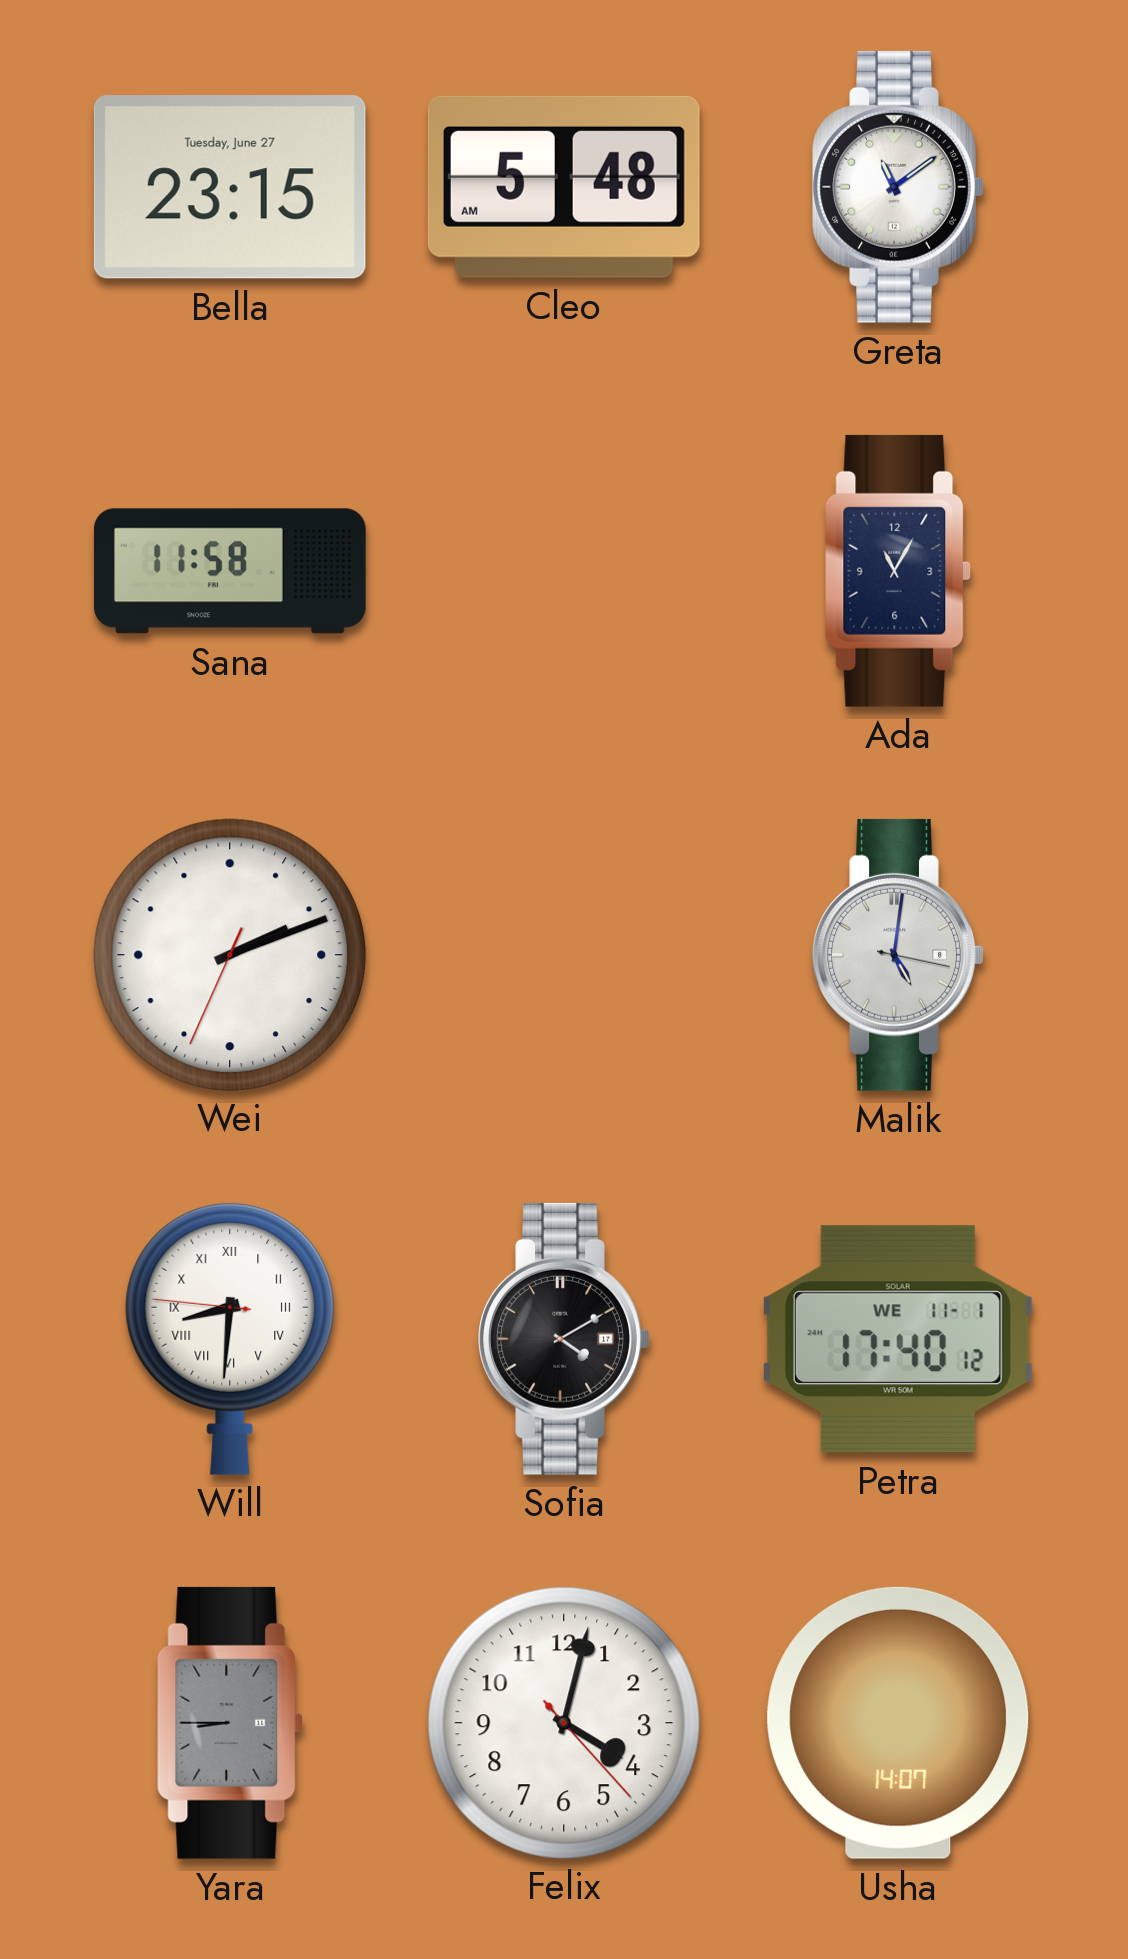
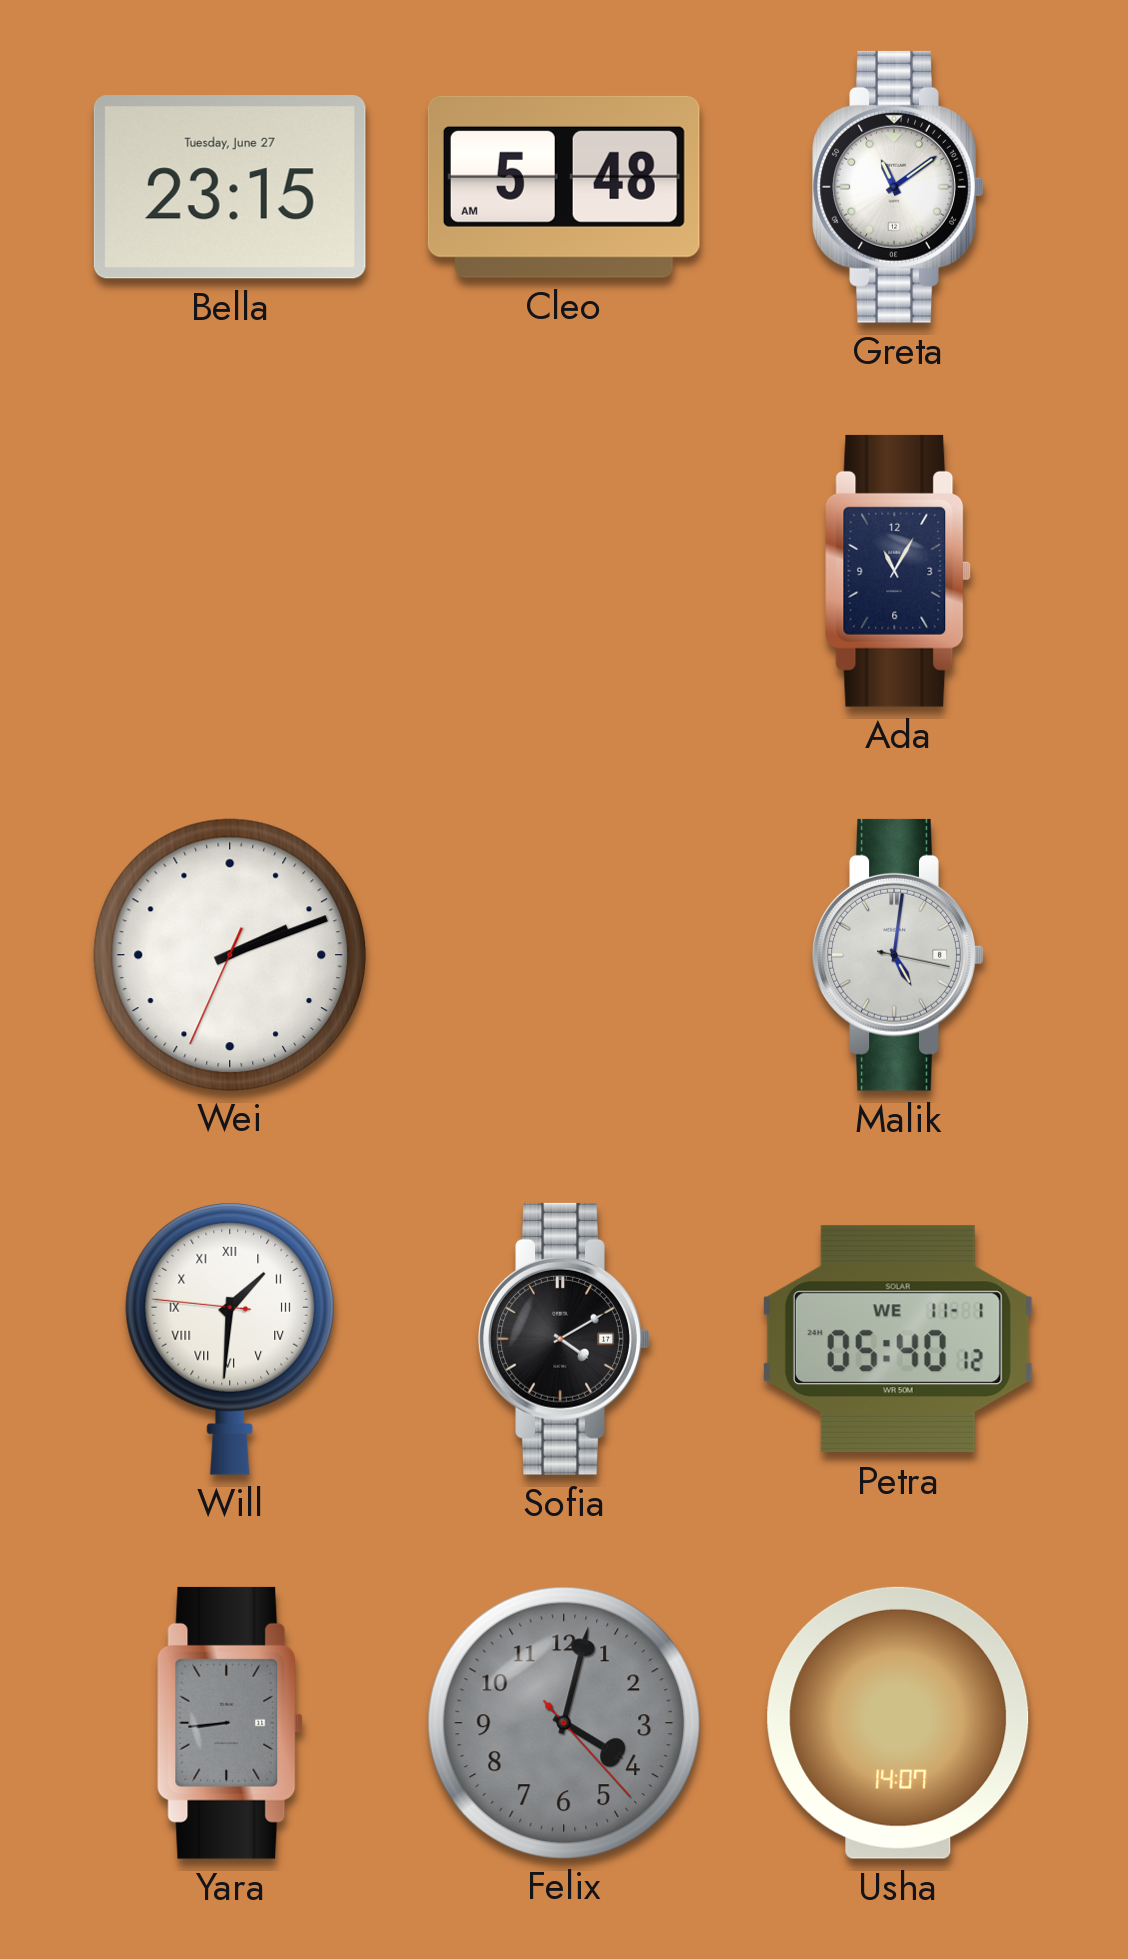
Sana: 11:58 -> none
Will: 8:30 -> 1:30
Petra: 17:40 -> 05:40
Yara: 8:45 -> 8:44
Felix dial: white -> grey
